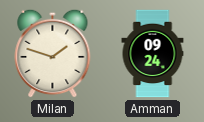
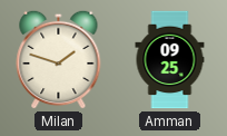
Amman: 09:24 -> 09:25
